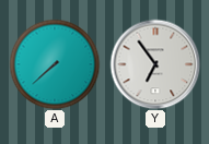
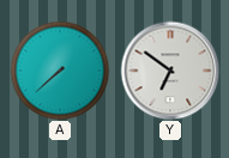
Y: 6:54 -> 6:51
